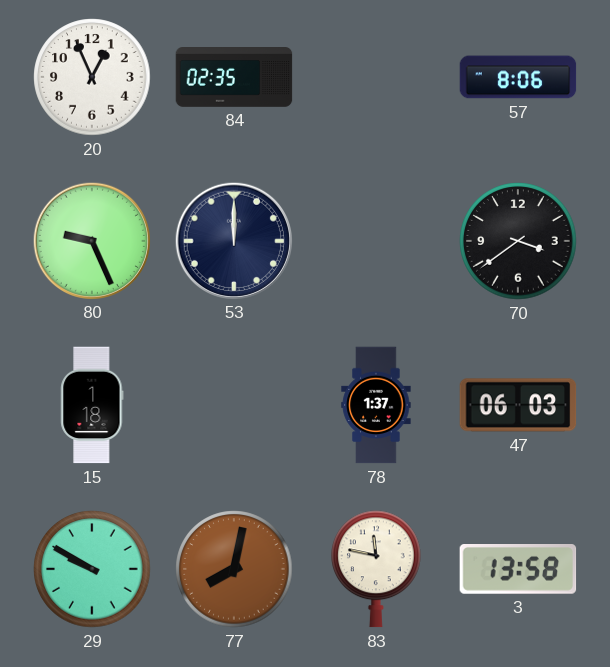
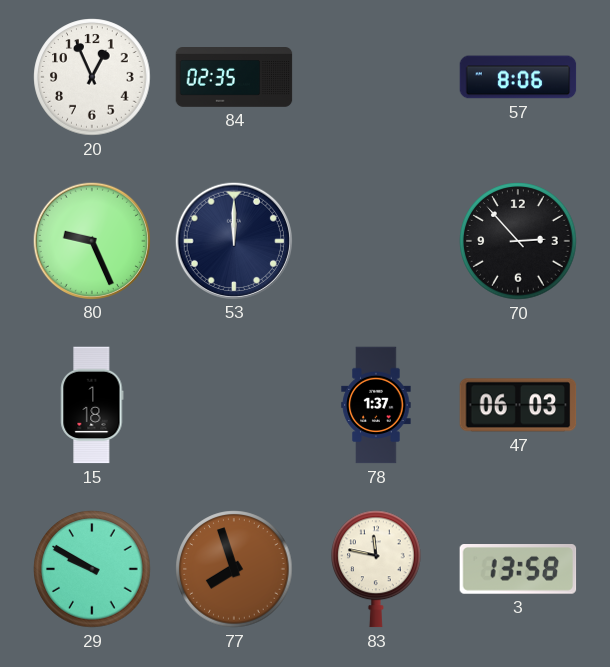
70: 3:39 -> 2:53
77: 8:02 -> 7:57
